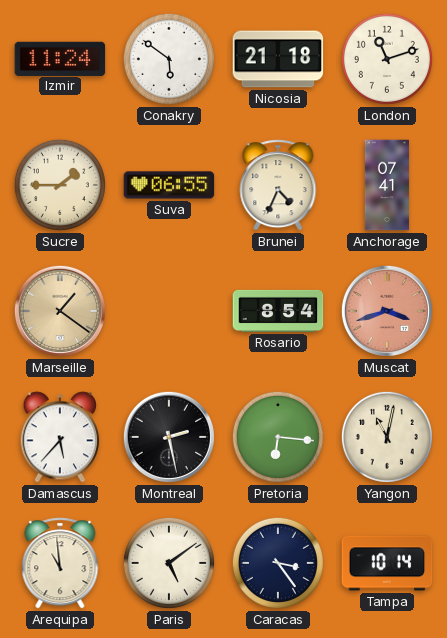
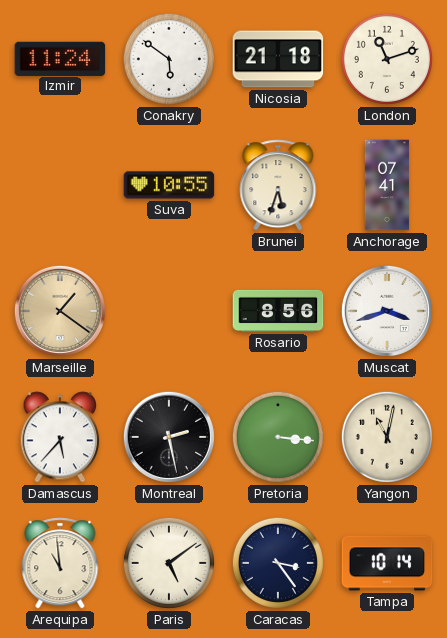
Sucre: 1:45 -> none
Suva: 06:55 -> 10:55
Brunei: 4:34 -> 5:33
Rosario: 8:54 -> 8:56
Muscat dial: salmon -> white
Pretoria: 6:16 -> 3:16
